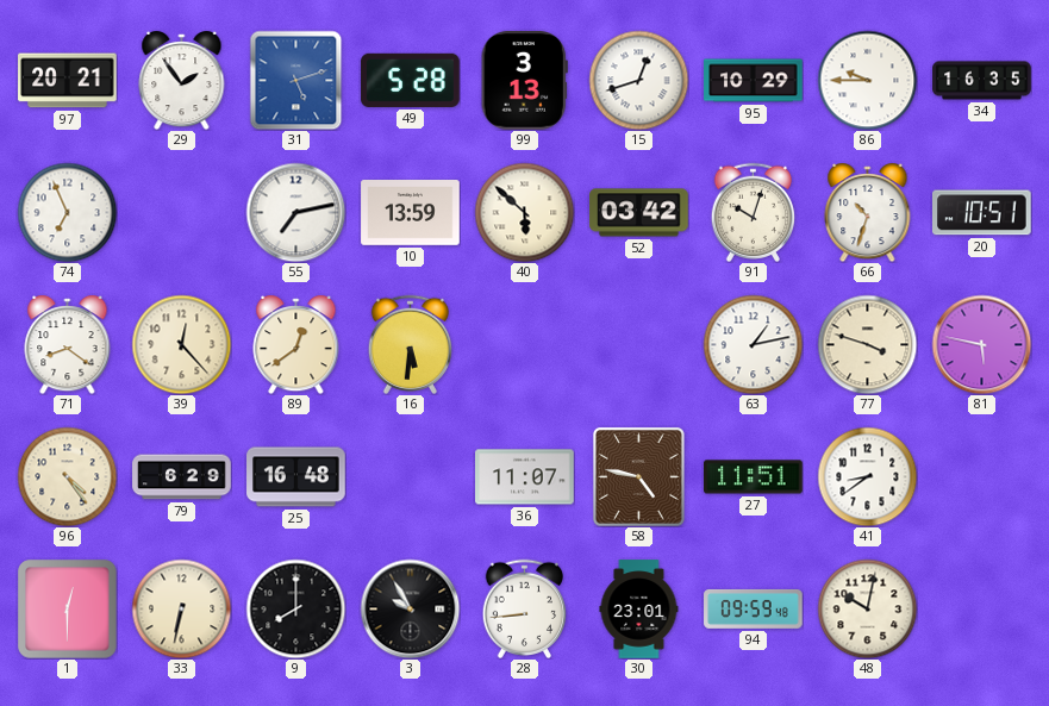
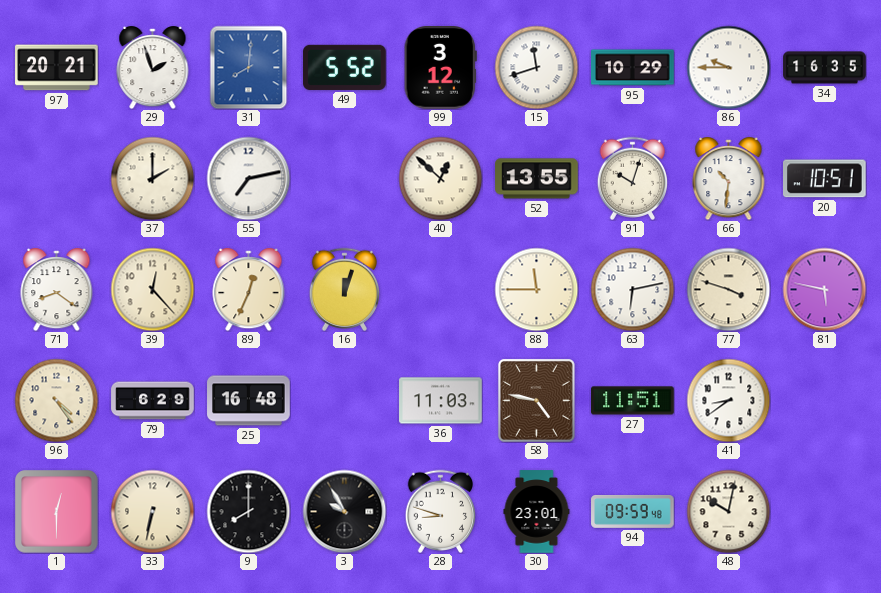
29: 1:54 -> 1:57
31: 5:12 -> 8:01
49: 5:28 -> 5:52
99: 3:13 -> 3:12
15: 12:42 -> 11:42
74: 6:56 -> none
37: none -> 2:00
10: 13:59 -> none
40: 5:52 -> 12:52
52: 03:42 -> 13:55
66: 10:33 -> 10:31
89: 12:39 -> 12:34
16: 5:31 -> 12:03
88: none -> 11:45
63: 1:13 -> 6:13
36: 11:07 -> 11:03
28: 8:44 -> 8:48
